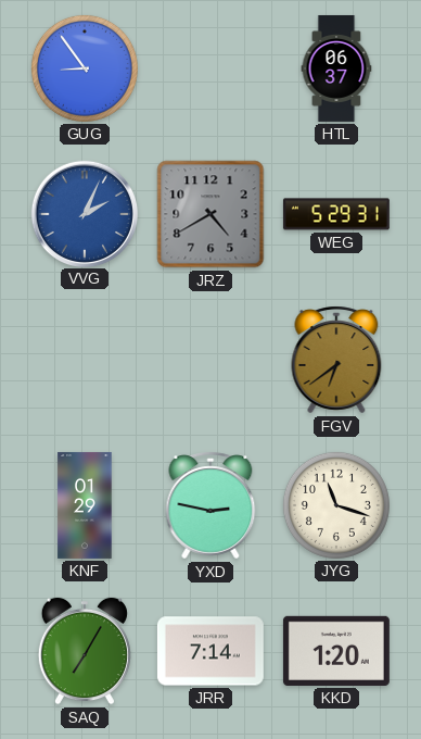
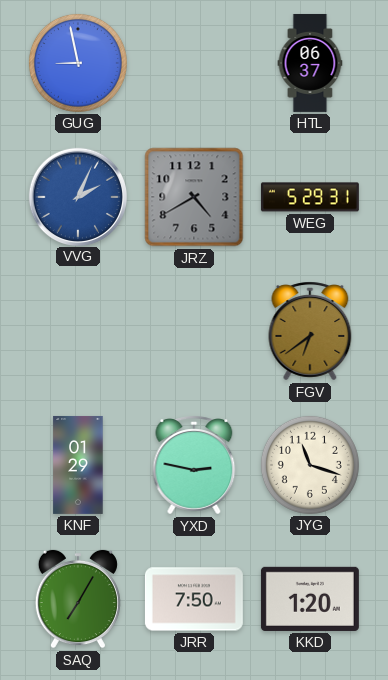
GUG: 8:54 -> 8:58
JRR: 7:14 -> 7:50
